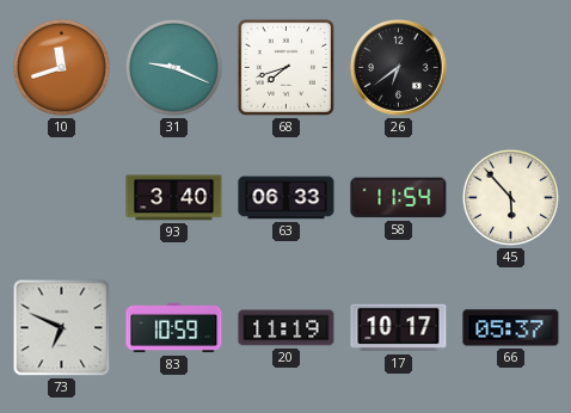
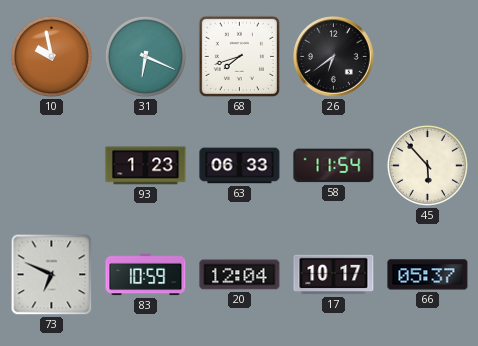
10: 11:42 -> 9:58
31: 9:19 -> 6:19
93: 3:40 -> 1:23
20: 11:19 -> 12:04
